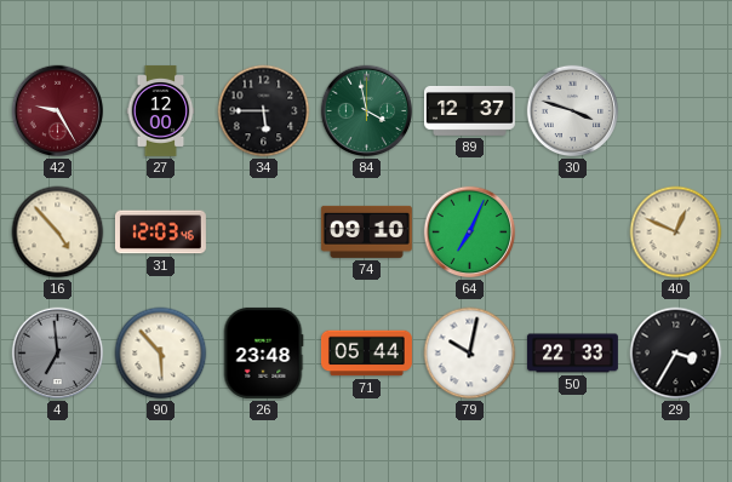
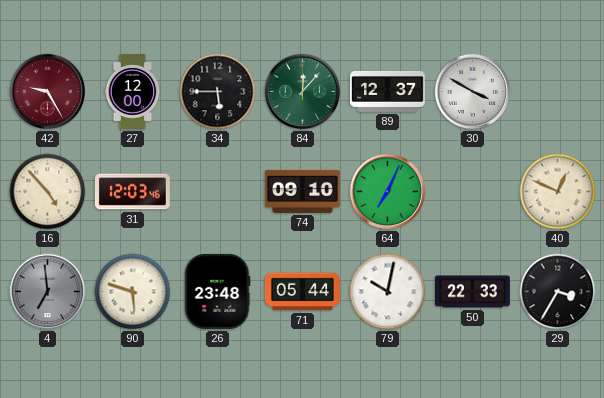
84: 3:58 -> 12:07
30: 3:48 -> 3:50
90: 5:53 -> 5:48
